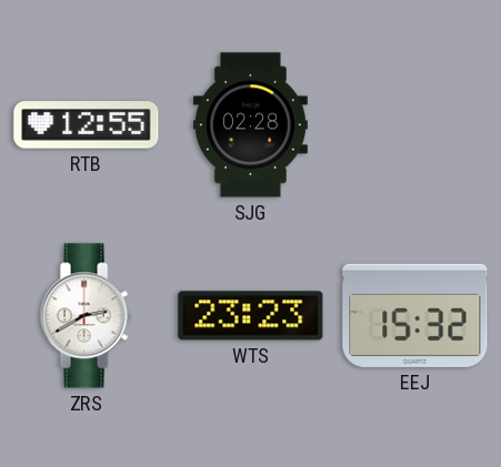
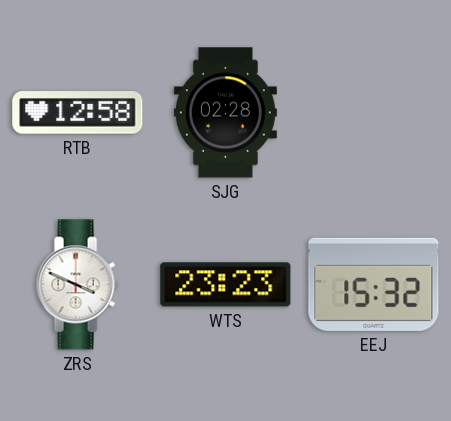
RTB: 12:55 -> 12:58
ZRS: 2:40 -> 3:49
